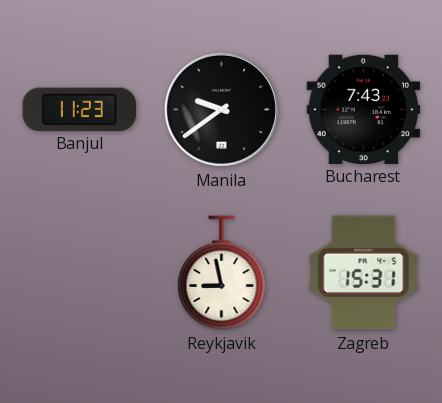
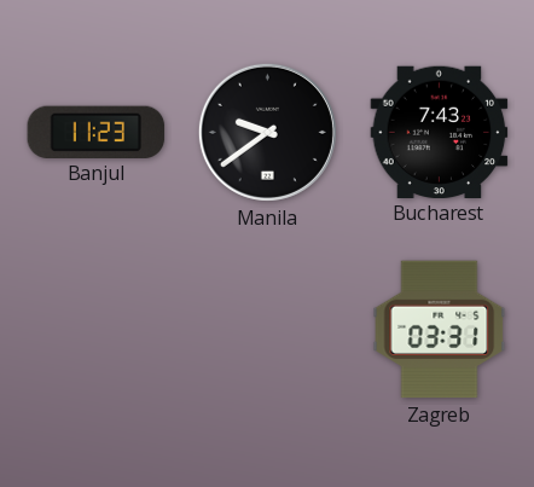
Reykjavik: 8:58 -> none
Zagreb: 15:31 -> 03:31
